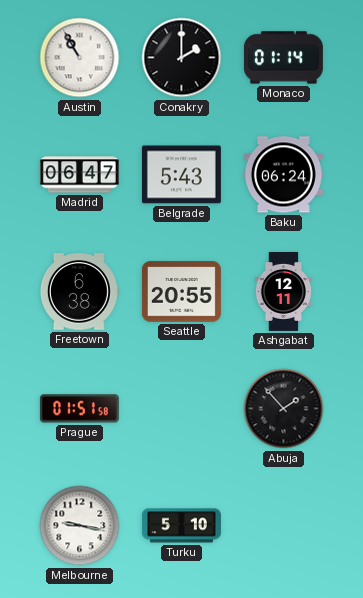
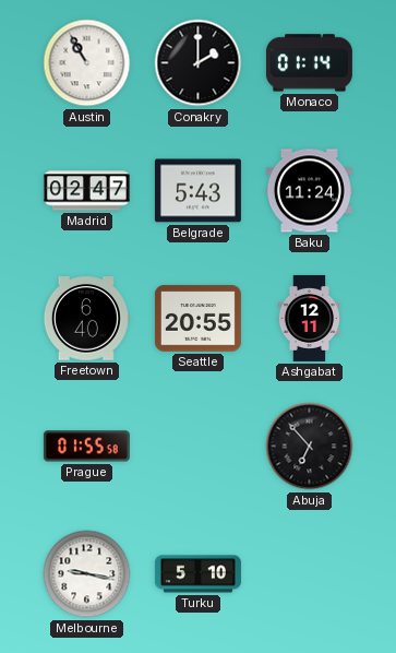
Madrid: 06:47 -> 02:47
Baku: 06:24 -> 11:24
Freetown: 6:38 -> 6:40
Prague: 01:51 -> 01:55
Abuja: 1:53 -> 6:53
